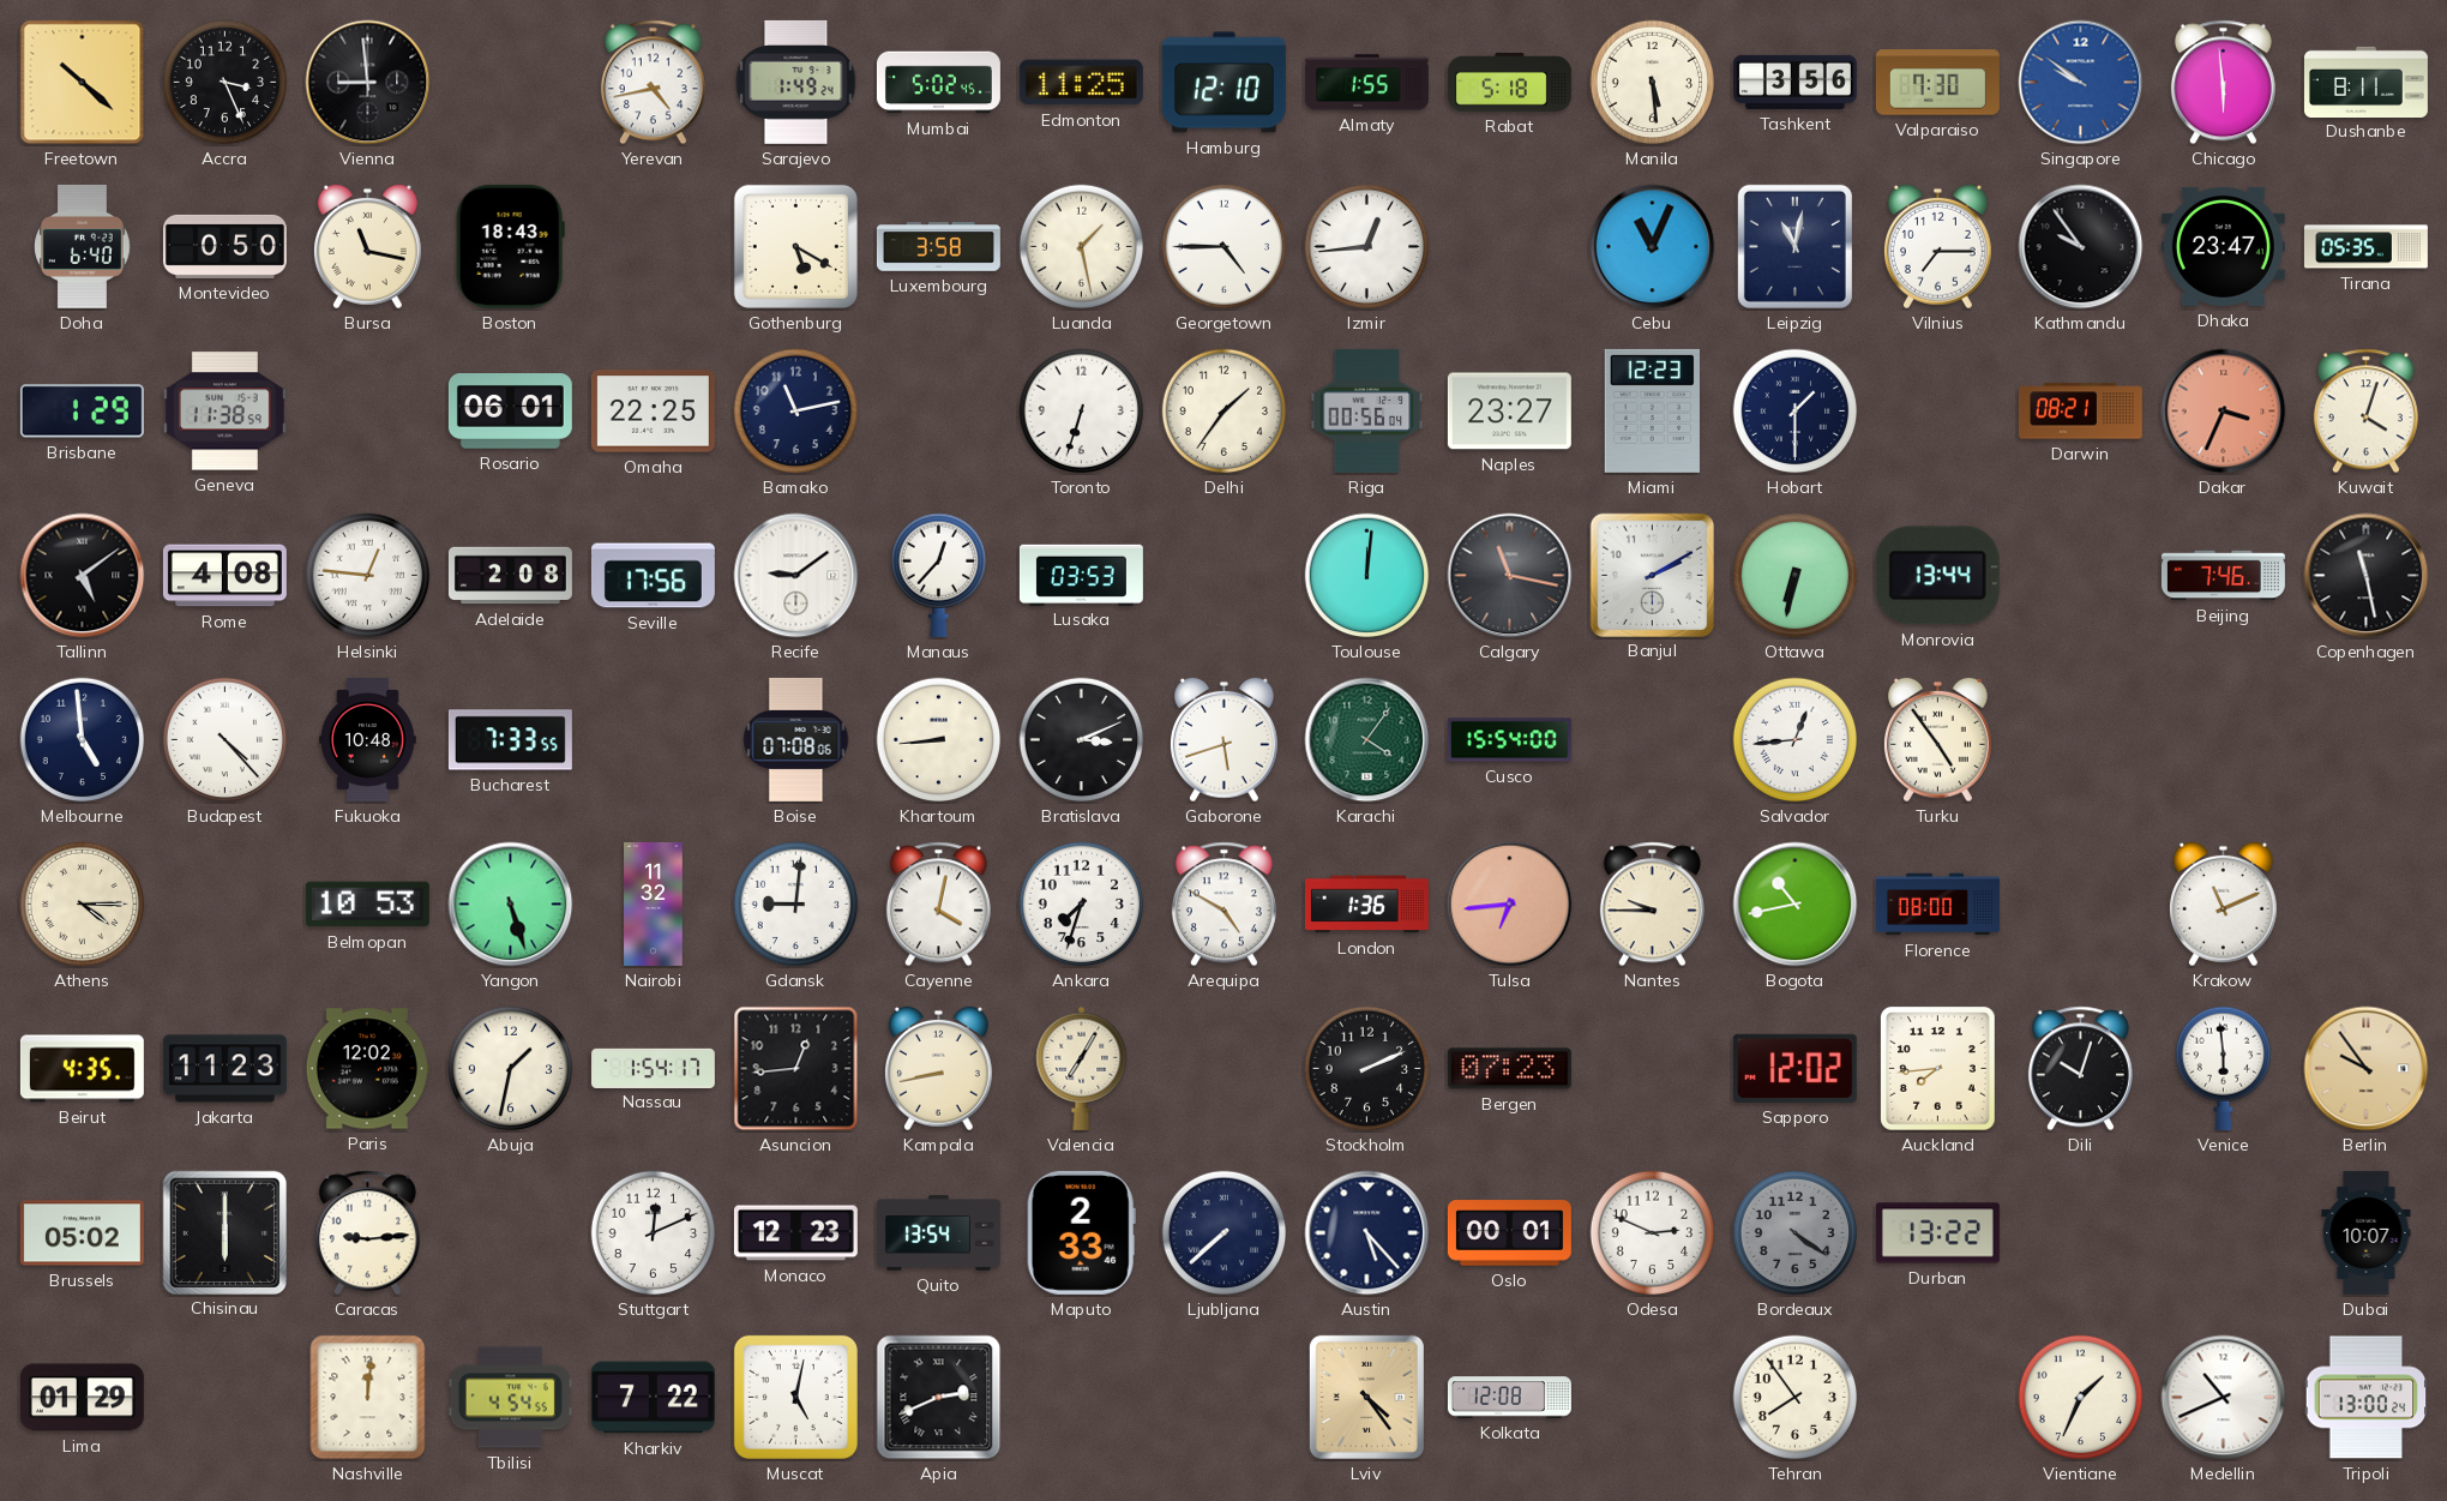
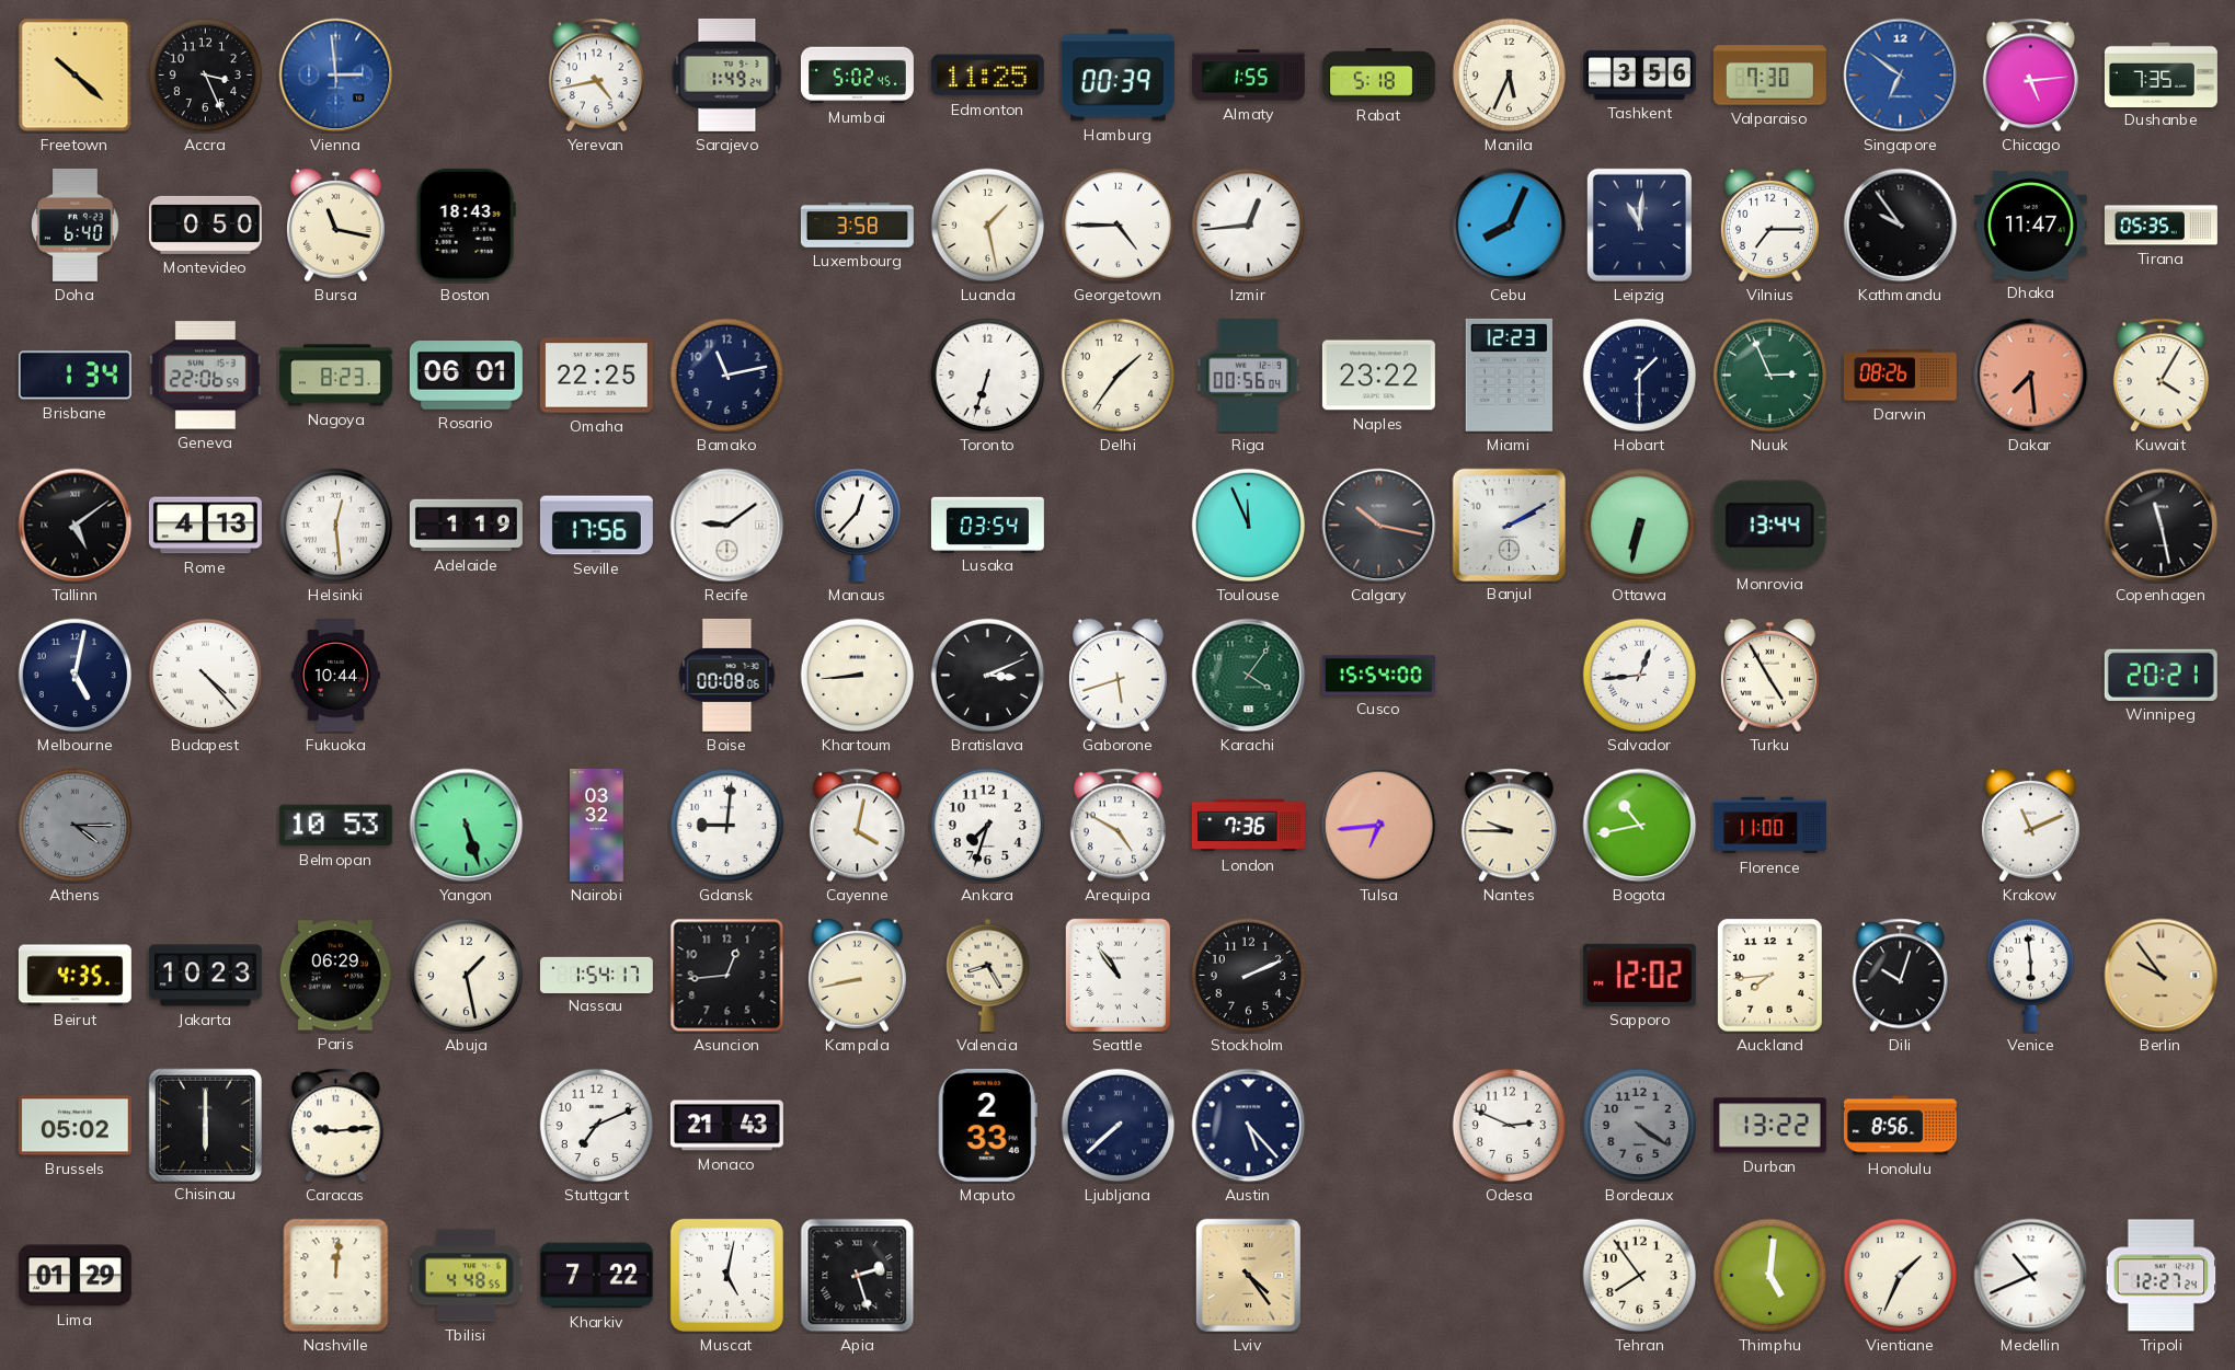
Vienna: 8:59 -> 2:59
Vienna dial: black -> blue
Hamburg: 12:10 -> 00:39
Manila: 5:29 -> 5:34
Singapore: 9:51 -> 6:51
Chicago: 5:59 -> 5:14
Dushanbe: 8:11 -> 7:35
Gothenburg: 5:20 -> none
Cebu: 11:04 -> 8:04
Leipzig: 11:02 -> 11:01
Dhaka: 23:47 -> 11:47
Brisbane: 1:29 -> 1:34
Geneva: 11:38 -> 22:06
Nagoya: none -> 8:23
Naples: 23:27 -> 23:22
Nuuk: none -> 2:56
Darwin: 08:21 -> 08:26
Dakar: 3:34 -> 7:29
Kuwait: 4:03 -> 4:05
Rome: 4:08 -> 4:13
Helsinki: 12:46 -> 12:29
Adelaide: 2:08 -> 1:19
Lusaka: 03:53 -> 03:54
Toulouse: 12:01 -> 11:56
Calgary: 11:17 -> 10:17
Beijing: 7:46 -> none
Melbourne: 4:59 -> 5:02
Fukuoka: 10:48 -> 10:44
Bucharest: 7:33 -> none
Boise: 07:08 -> 00:08
Turku: 4:54 -> 4:55
Winnipeg: none -> 20:21
Athens dial: cream -> grey
Nairobi: 11:32 -> 03:32
London: 1:36 -> 7:36
Florence: 08:00 -> 11:00
Jakarta: 11:23 -> 10:23
Paris: 12:02 -> 06:29
Abuja: 1:32 -> 1:28
Valencia: 7:05 -> 8:25
Seattle: none -> 10:54
Bergen: 07:23 -> none
Stuttgart: 12:11 -> 7:11
Monaco: 12:23 -> 21:43
Quito: 13:54 -> none
Oslo: 00:01 -> none
Honolulu: none -> 8:56
Dubai: 10:07 -> none
Tbilisi: 4:54 -> 4:48
Apia: 2:41 -> 2:27
Kolkata: 12:08 -> none
Thimphu: none -> 5:01
Tripoli: 13:00 -> 12:27
